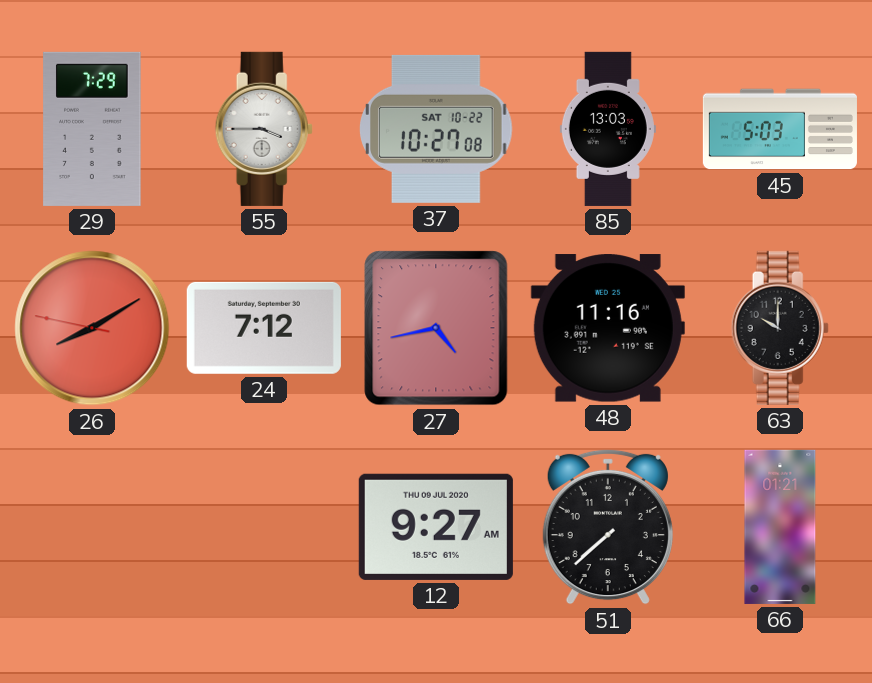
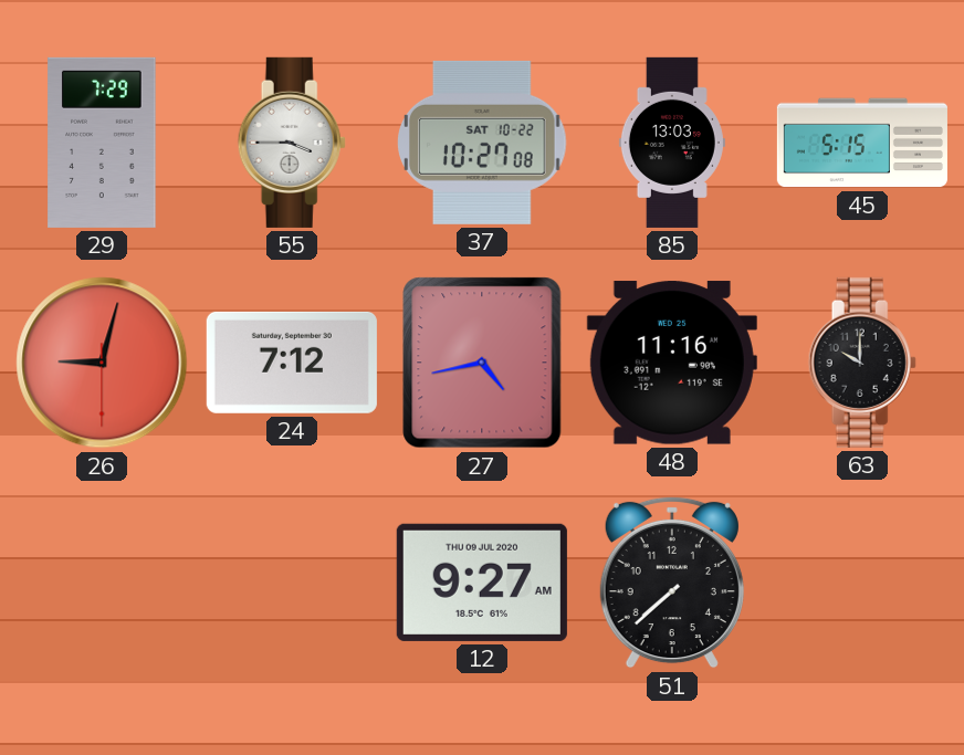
45: 5:03 -> 5:15
26: 8:09 -> 9:02
66: 01:21 -> none
